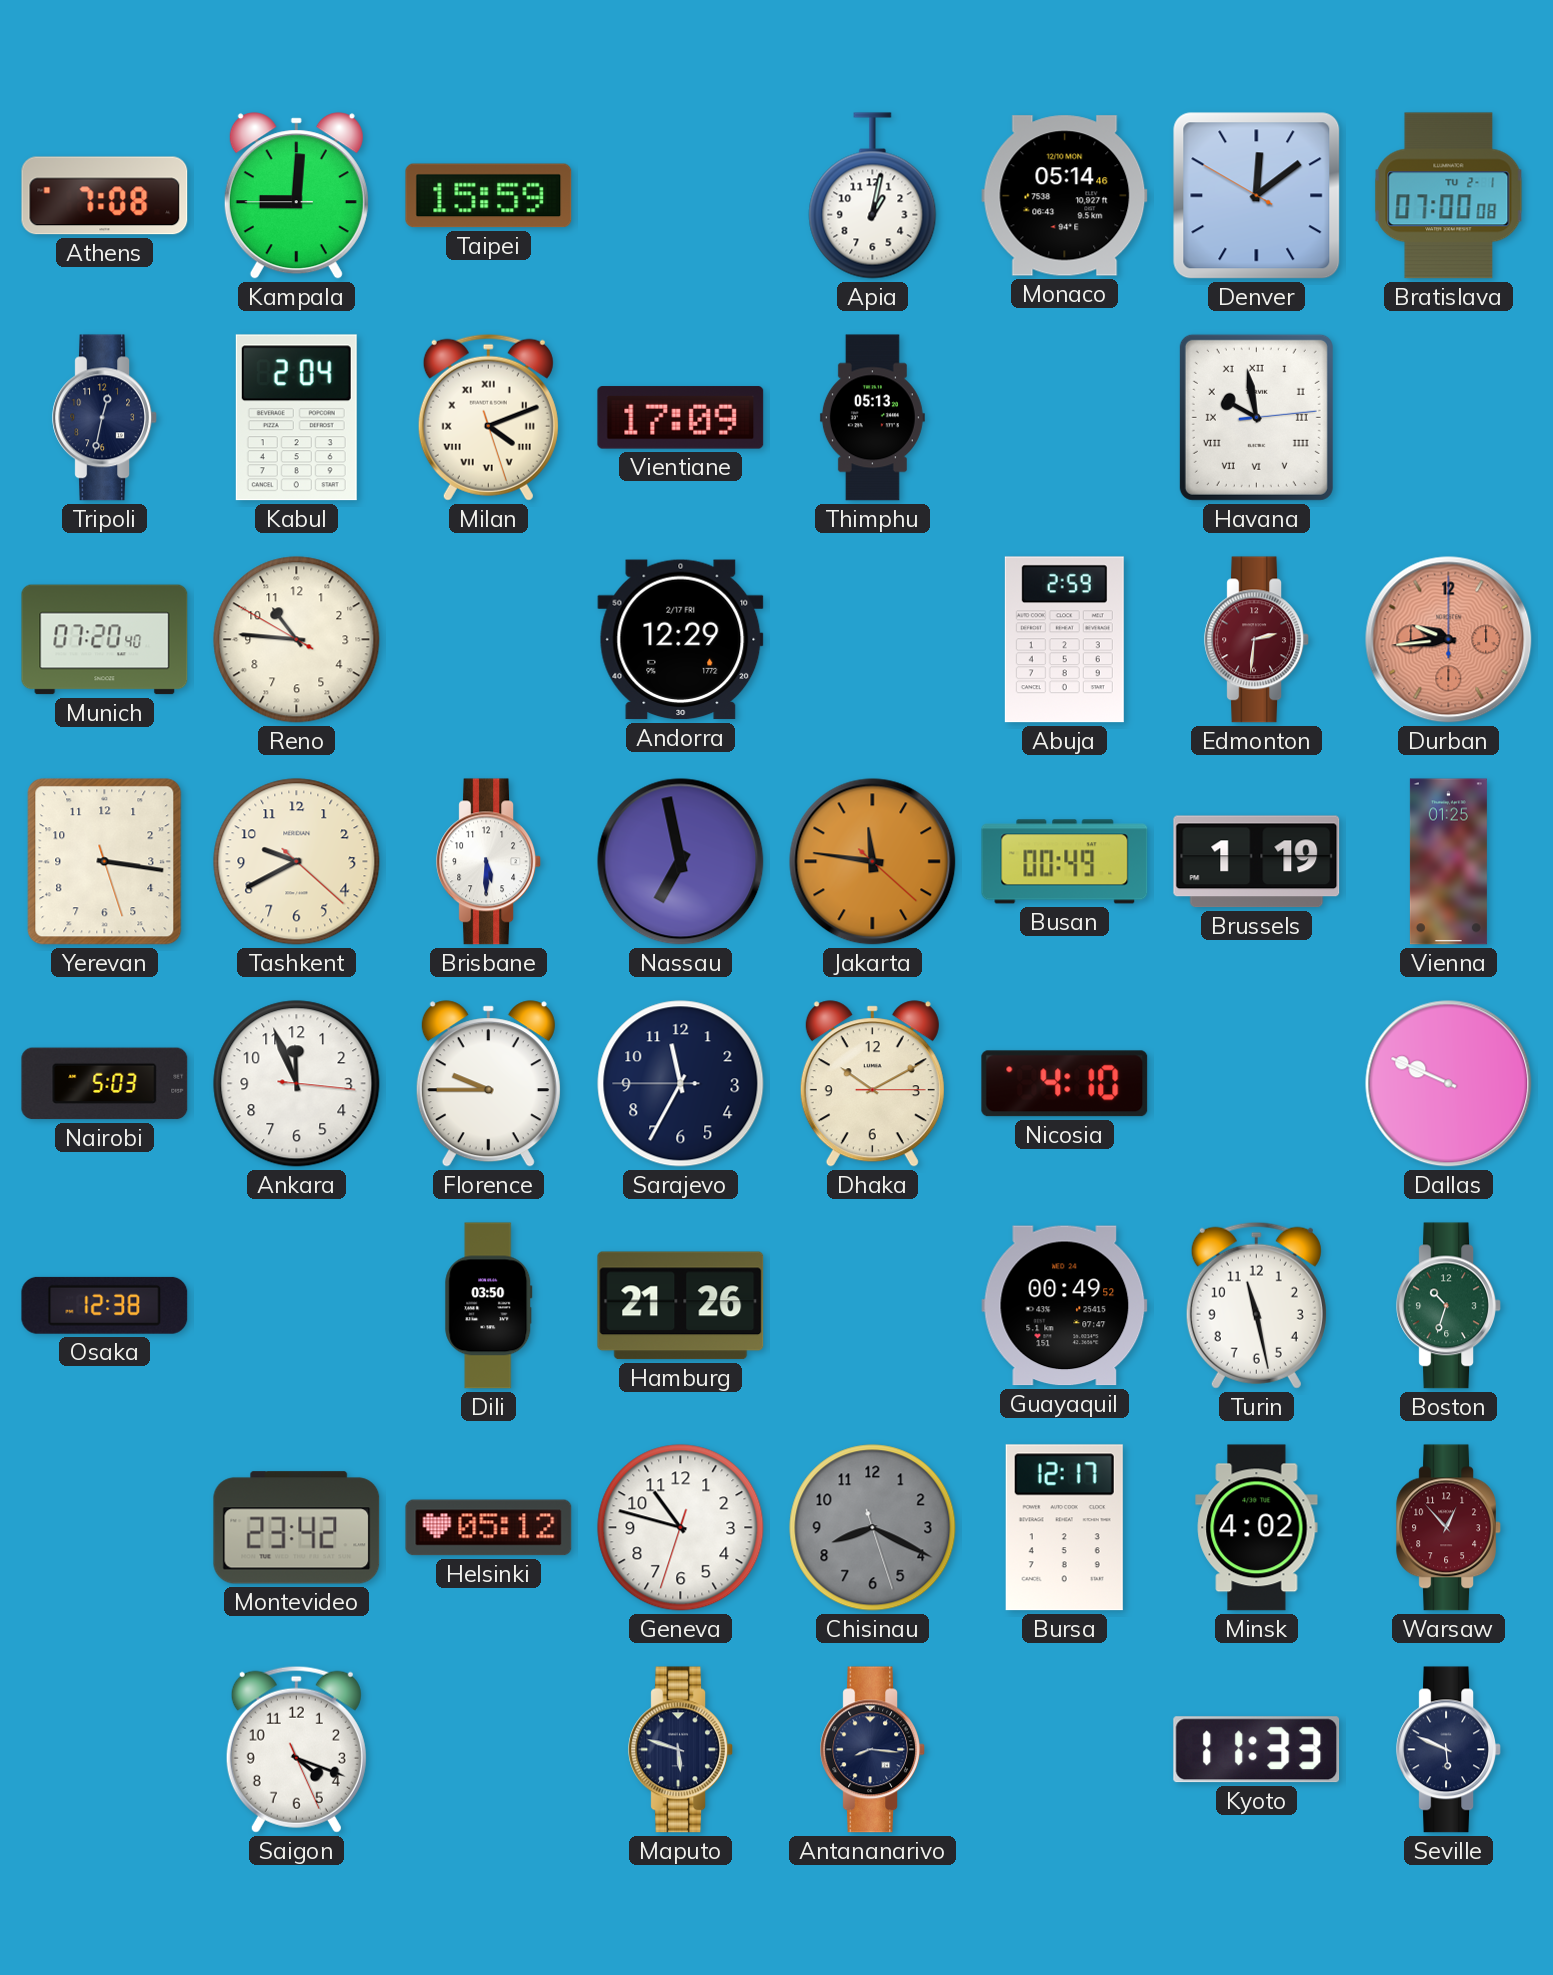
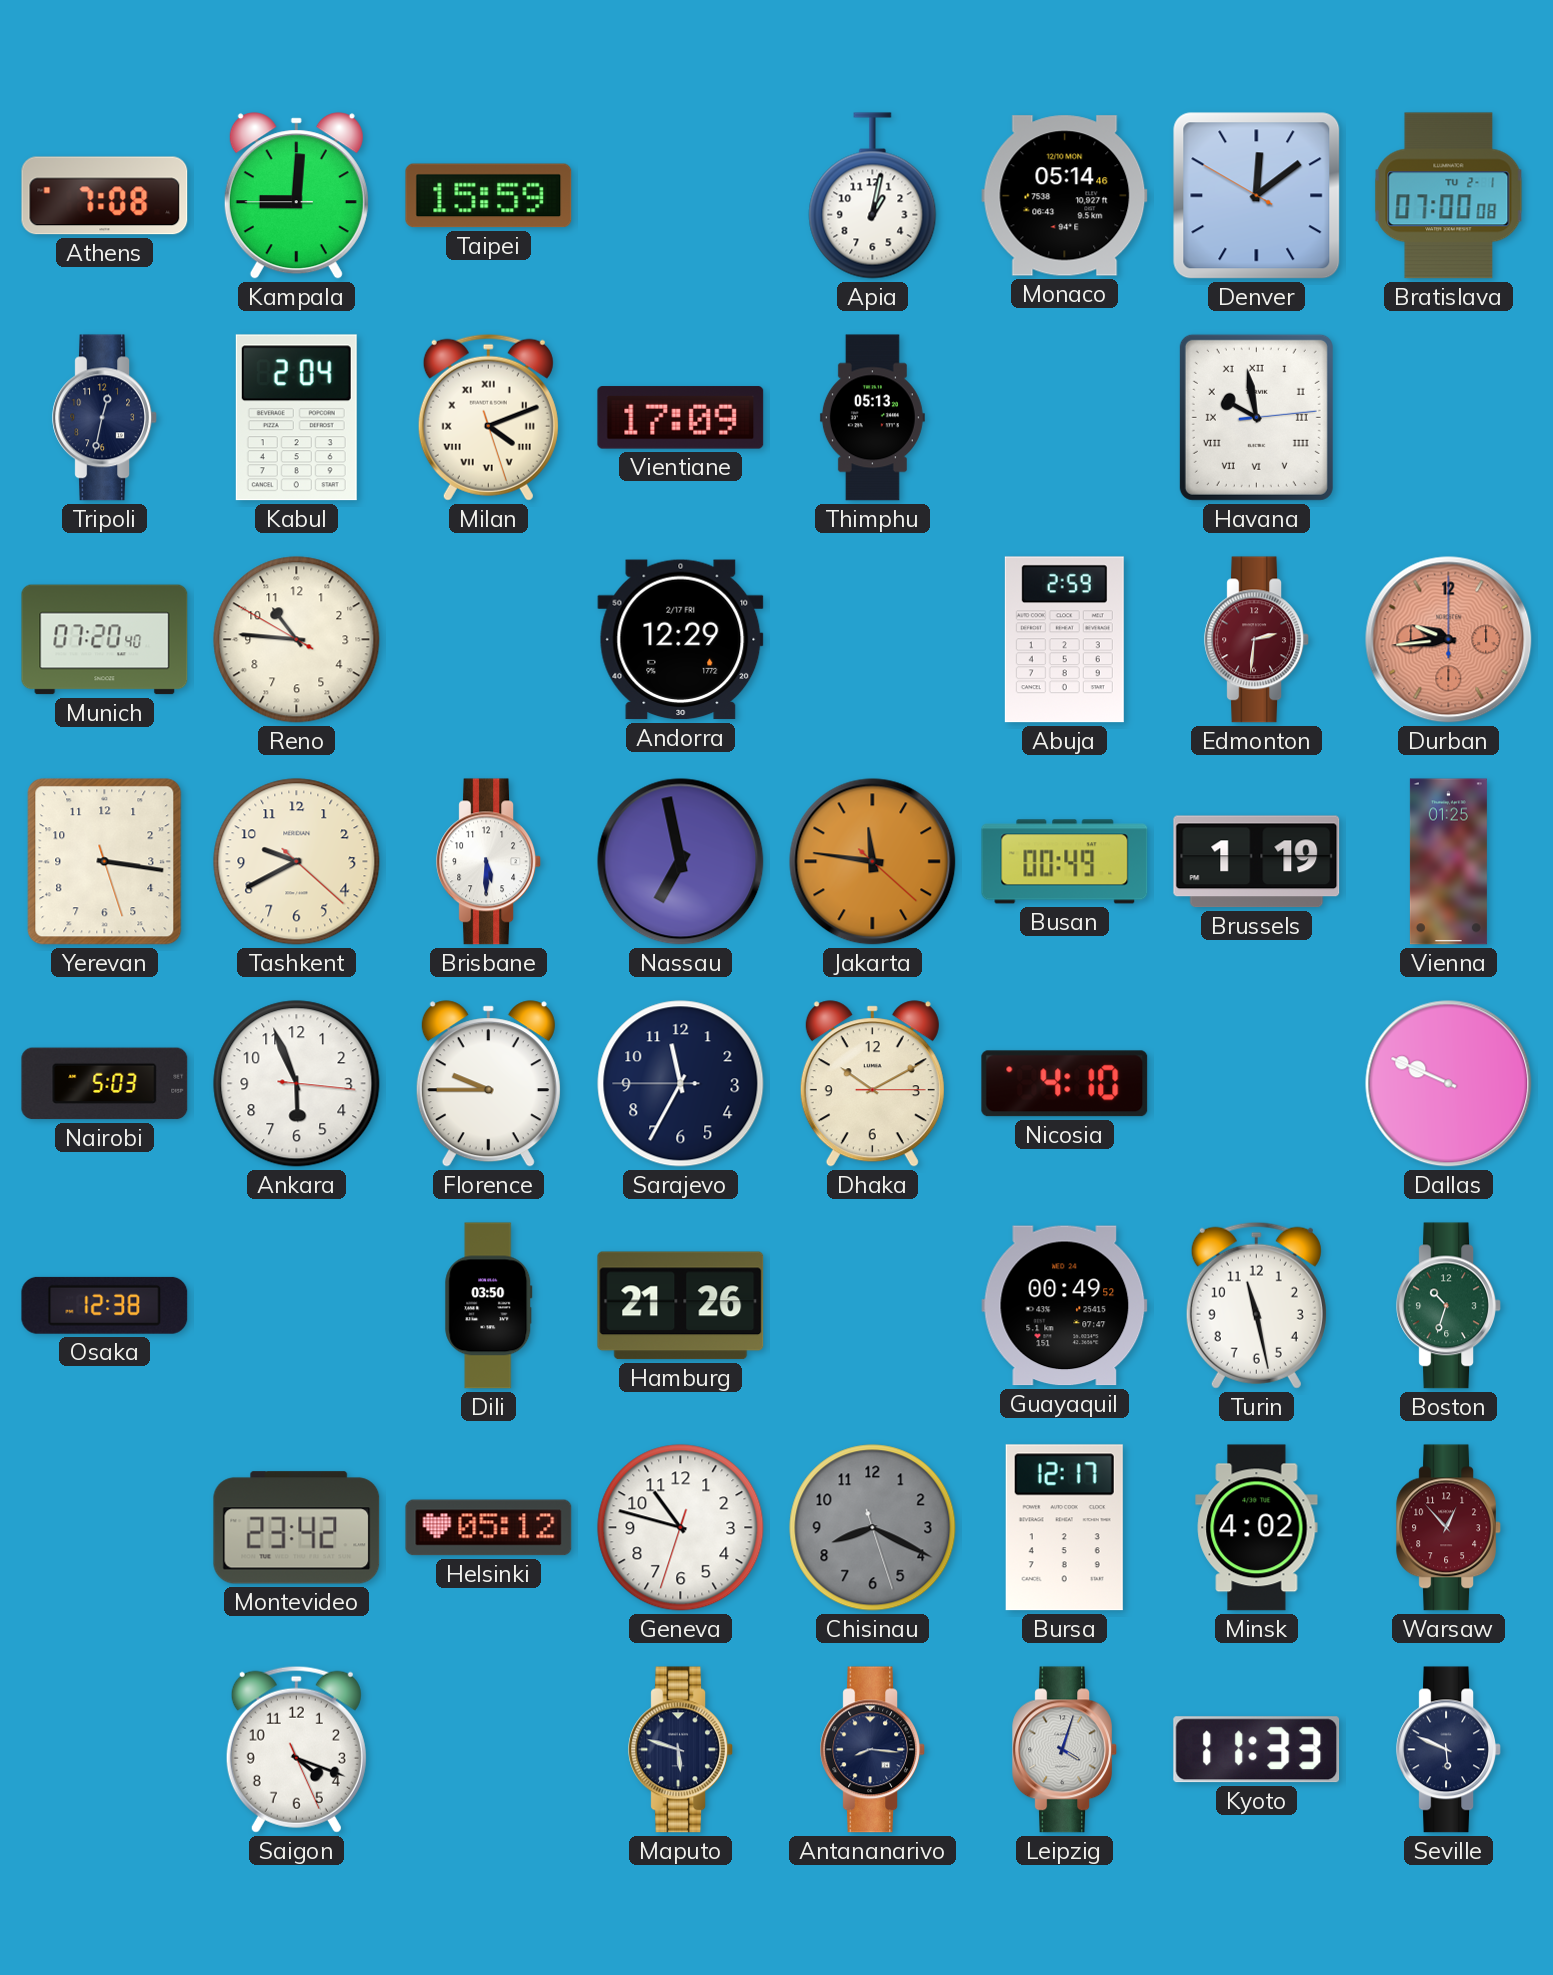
Ankara: 11:56 -> 5:56
Leipzig: none -> 4:03
